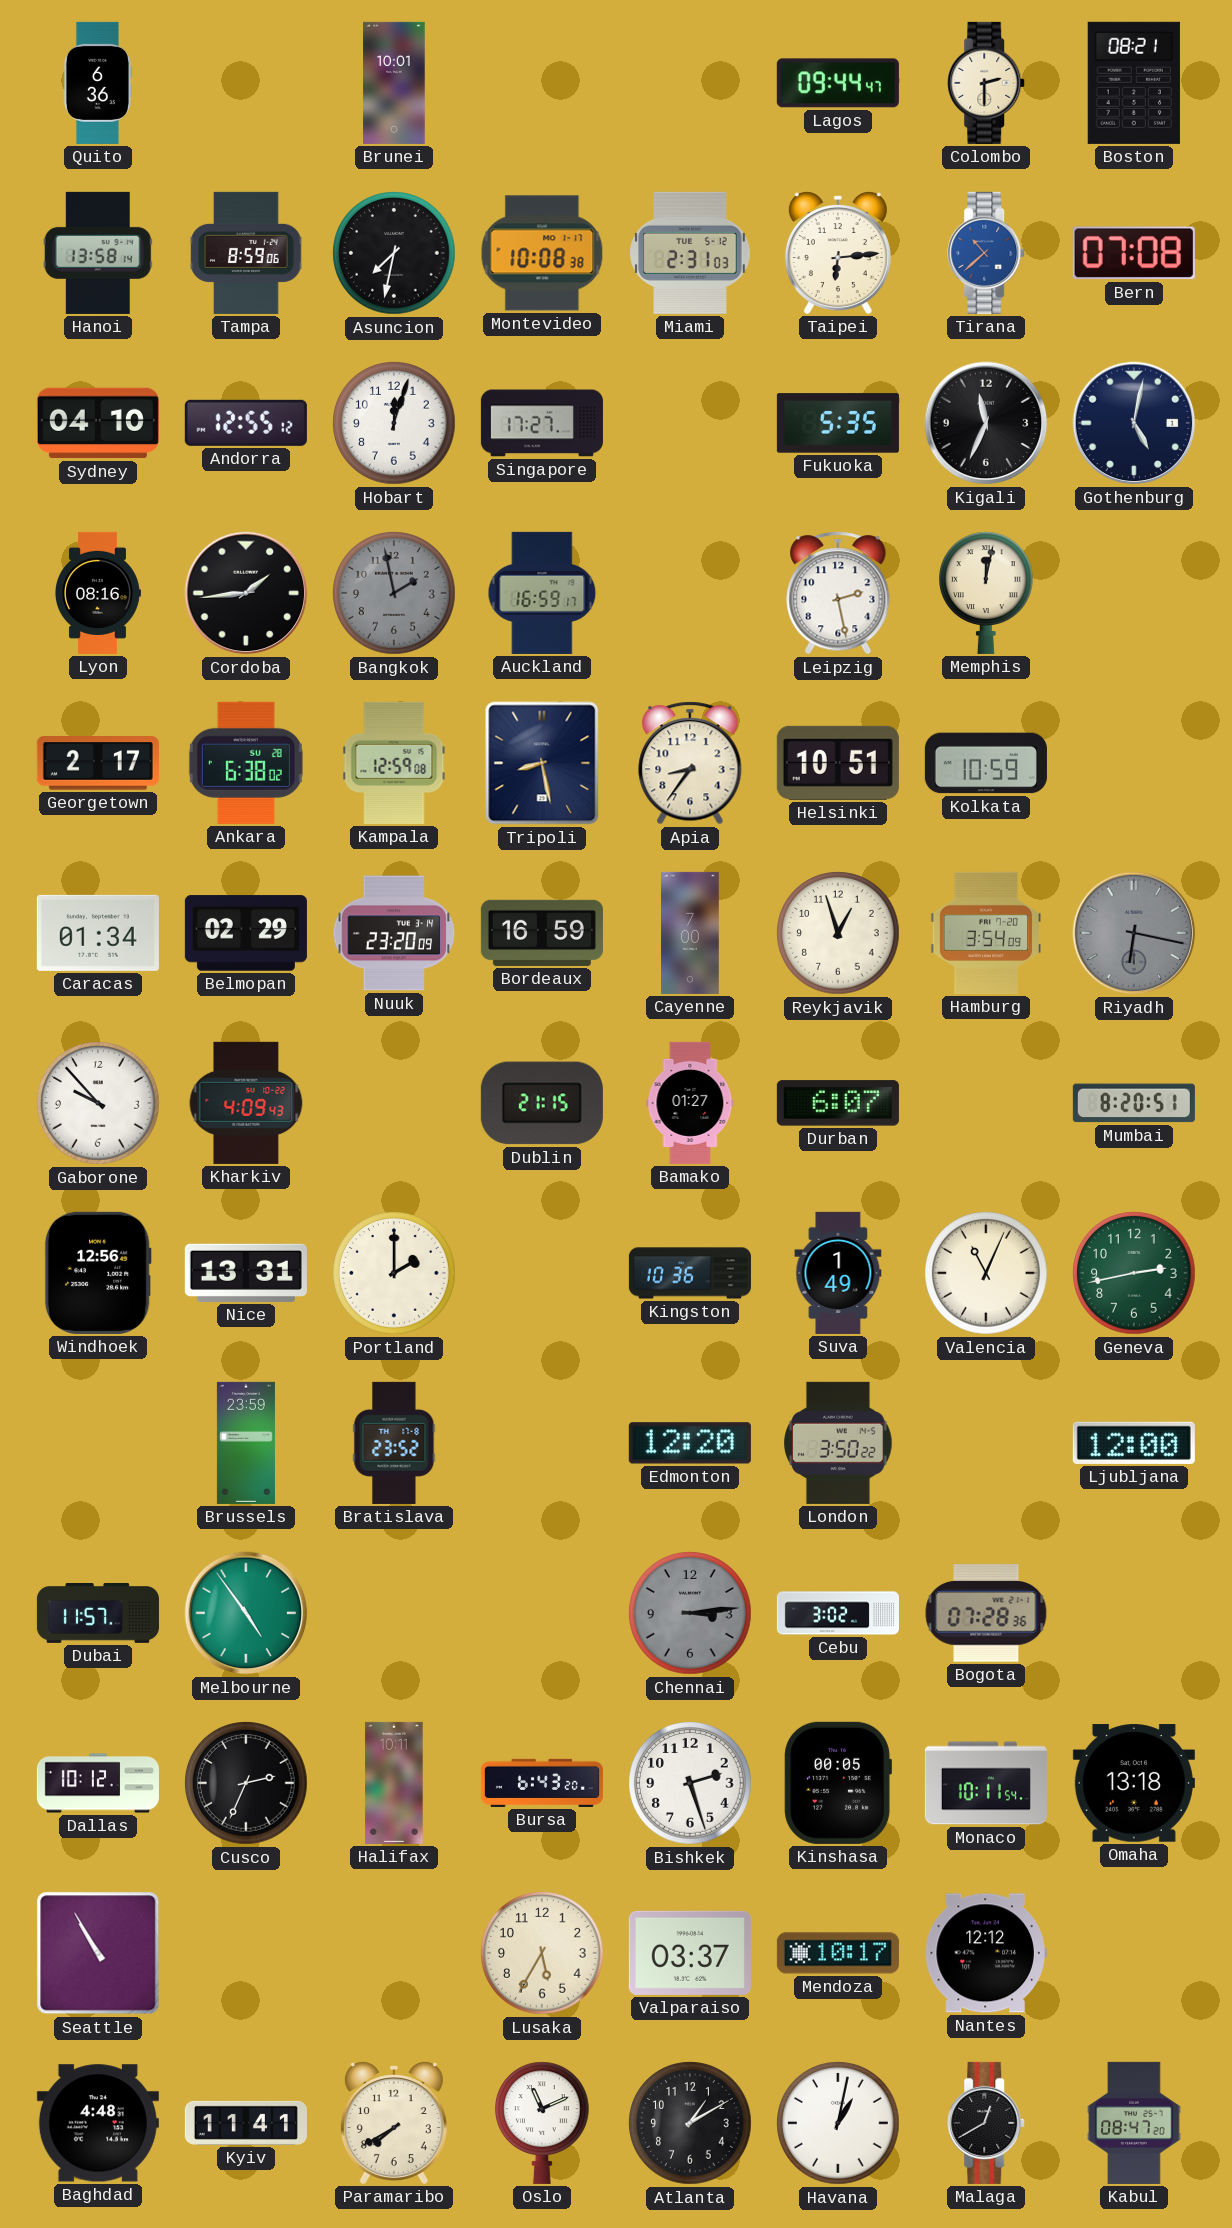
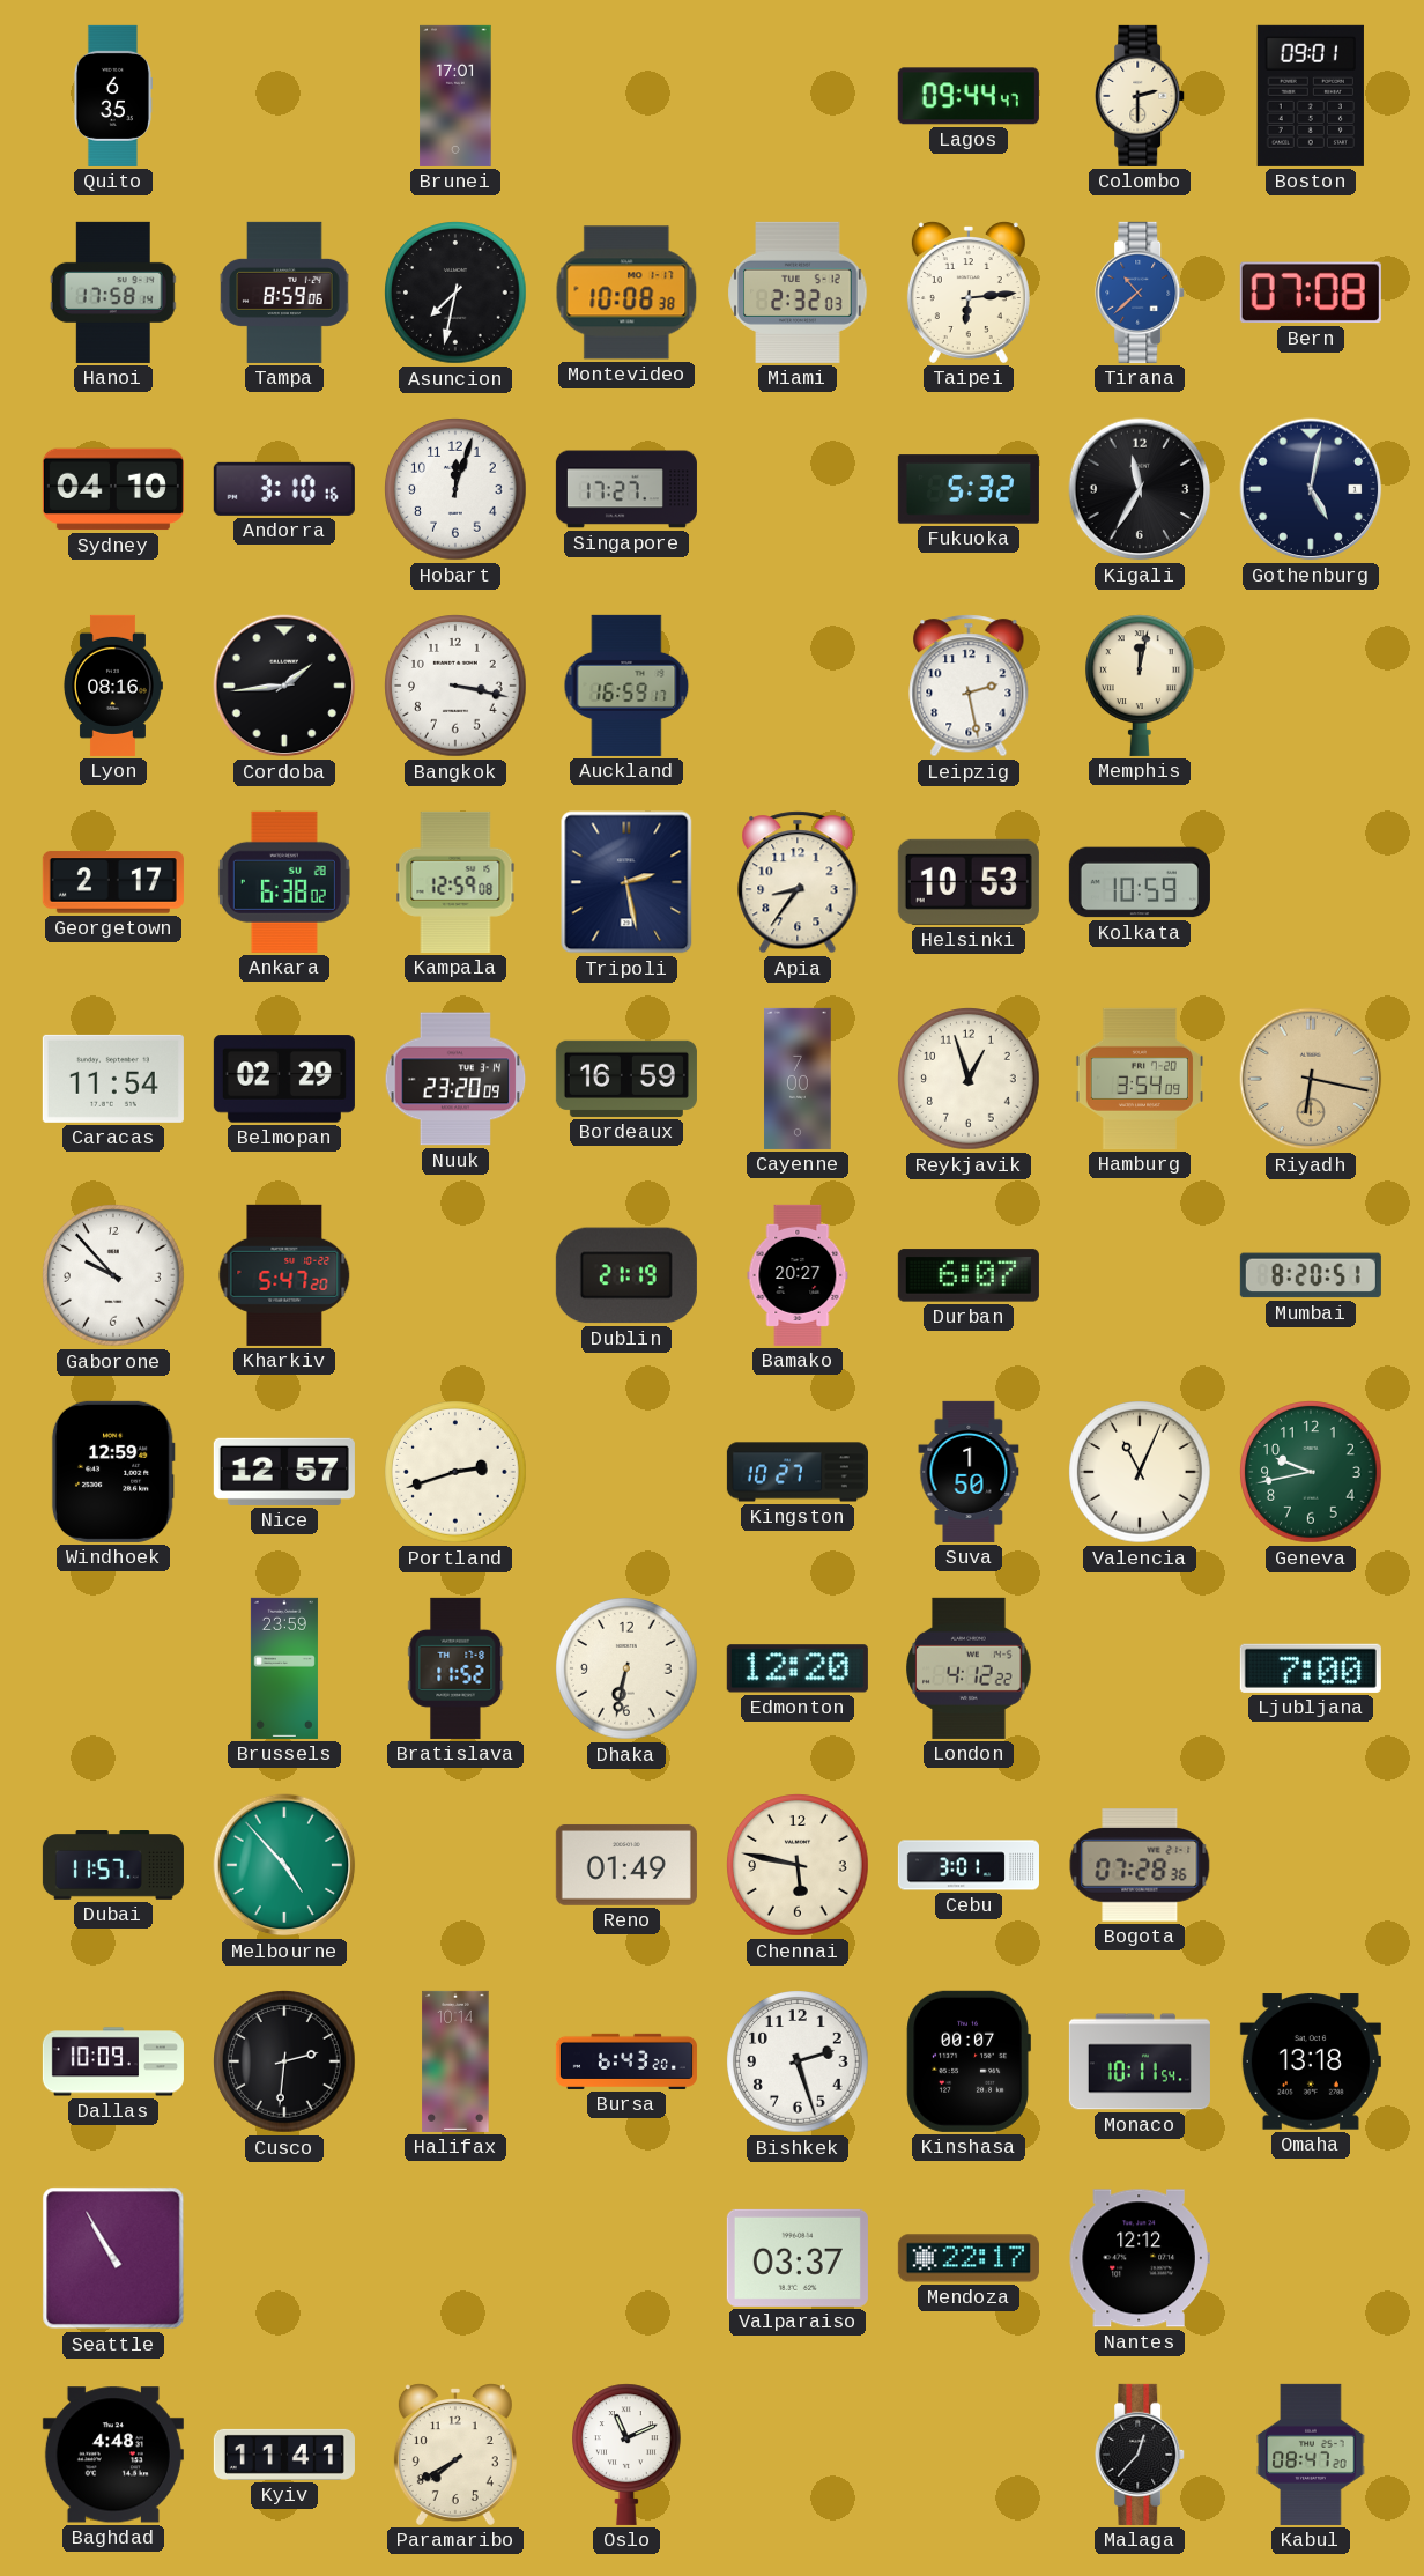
Quito: 6:36 -> 6:35
Brunei: 10:01 -> 17:01
Boston: 08:21 -> 09:01
Hanoi: 13:58 -> 17:58
Miami: 2:31 -> 2:32
Andorra: 12:55 -> 3:10
Fukuoka: 5:35 -> 5:32
Kigali: 11:34 -> 11:35
Bangkok: 1:58 -> 3:17
Bangkok dial: grey -> white
Tripoli: 8:28 -> 2:28
Helsinki: 10:51 -> 10:53
Caracas: 01:34 -> 11:54
Riyadh dial: grey -> champagne
Kharkiv: 4:09 -> 5:47
Dublin: 21:15 -> 21:19
Bamako: 01:27 -> 20:27
Windhoek: 12:56 -> 12:59
Nice: 13:31 -> 12:57
Portland: 2:00 -> 2:42
Kingston: 10:36 -> 10:27
Suva: 1:49 -> 1:50
Geneva: 2:43 -> 9:43
Bratislava: 23:52 -> 11:52
Dhaka: none -> 6:32
London: 3:50 -> 4:12
Ljubljana: 12:00 -> 7:00
Melbourne: 4:54 -> 4:53
Reno: none -> 01:49
Chennai: 3:14 -> 5:47
Chennai dial: grey -> cream
Cebu: 3:02 -> 3:01
Dallas: 10:12 -> 10:09
Cusco: 2:34 -> 2:31
Halifax: 10:11 -> 10:14
Kinshasa: 00:05 -> 00:07
Lusaka: 5:35 -> none
Mendoza: 10:17 -> 22:17
Atlanta: 1:10 -> none
Havana: 1:02 -> none
Malaga: 12:40 -> 12:37
